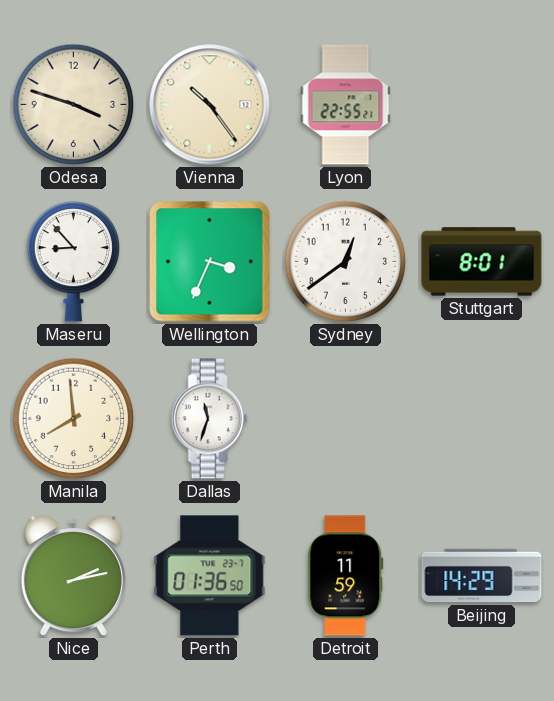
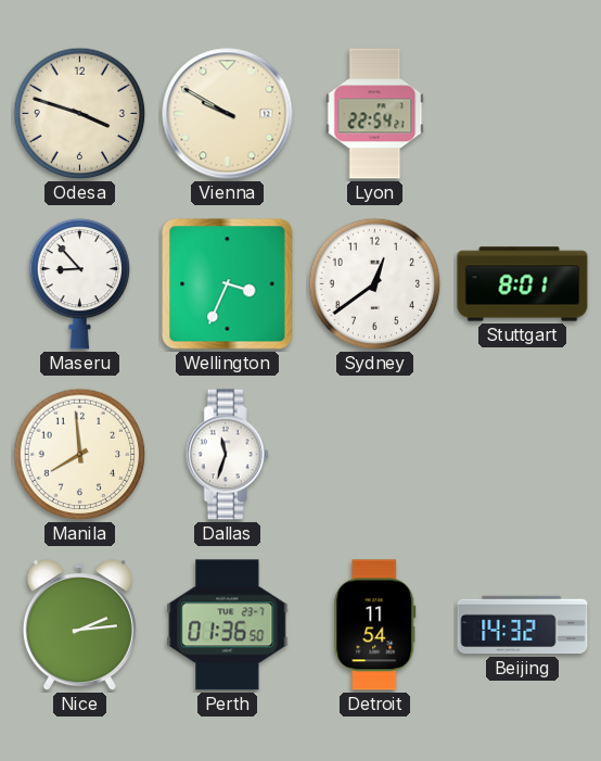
Vienna: 10:24 -> 9:50
Lyon: 22:55 -> 22:54
Nice: 2:13 -> 2:14
Detroit: 11:59 -> 11:54
Beijing: 14:29 -> 14:32
